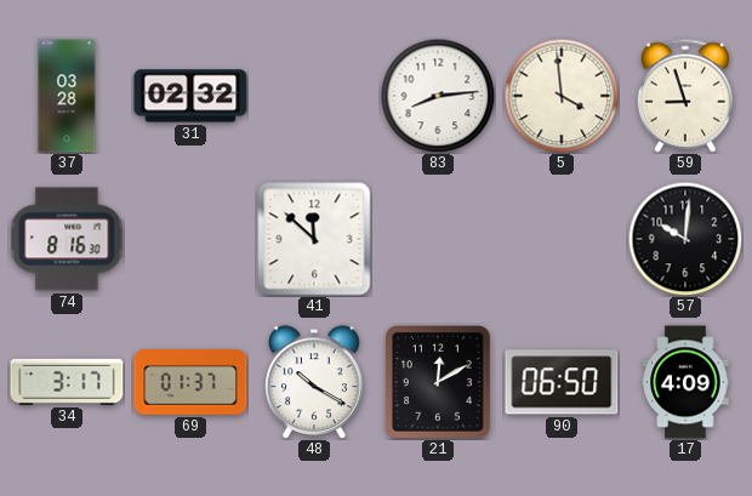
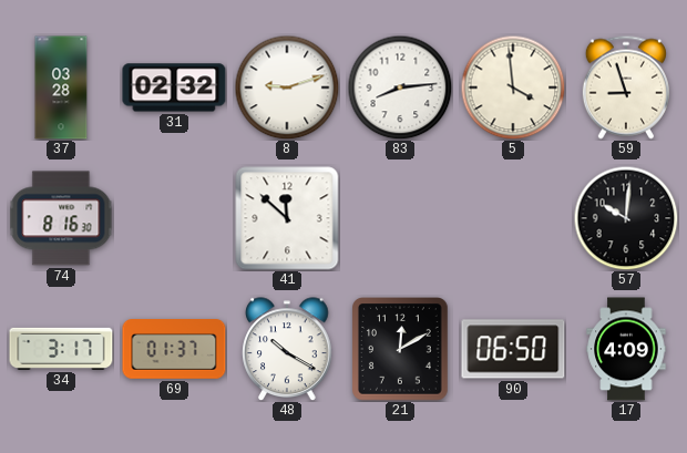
8: none -> 9:12
